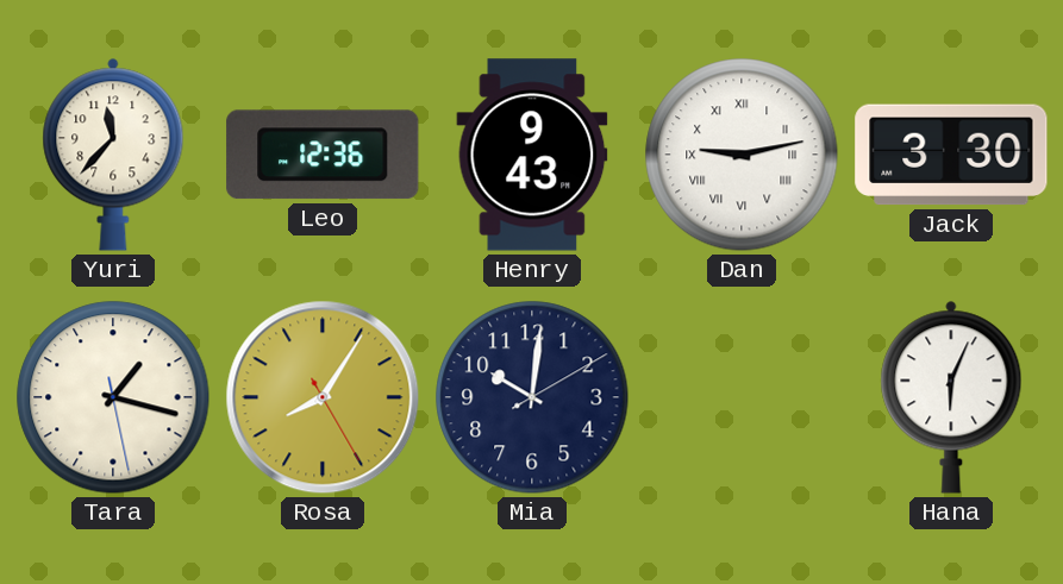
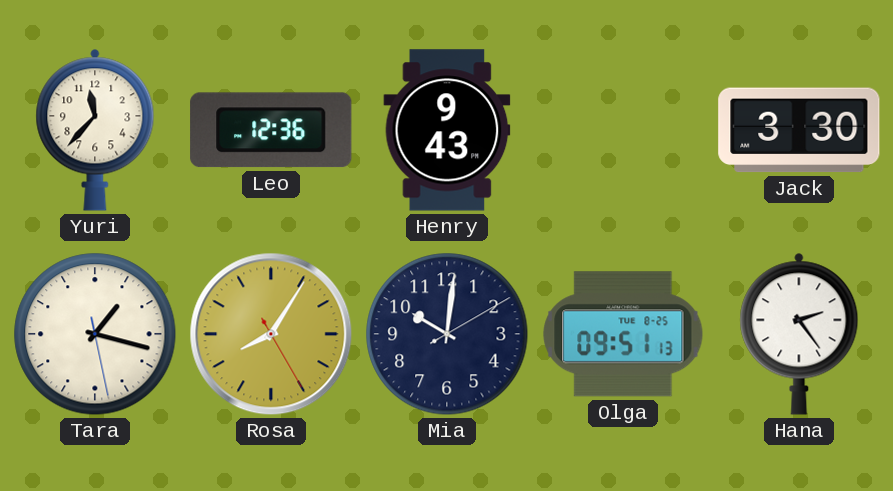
Dan: 9:13 -> none
Olga: none -> 09:51
Hana: 6:04 -> 2:24
